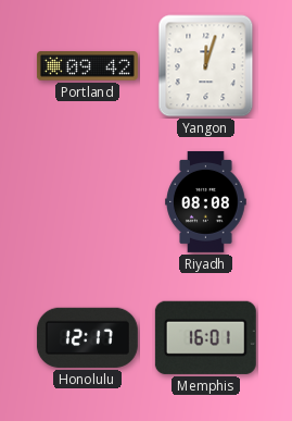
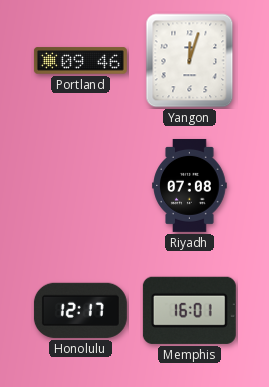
Portland: 09:42 -> 09:46
Riyadh: 08:08 -> 07:08
